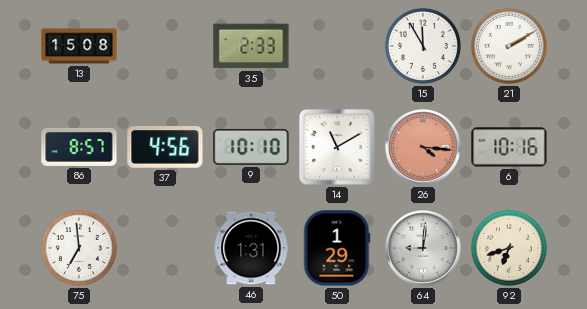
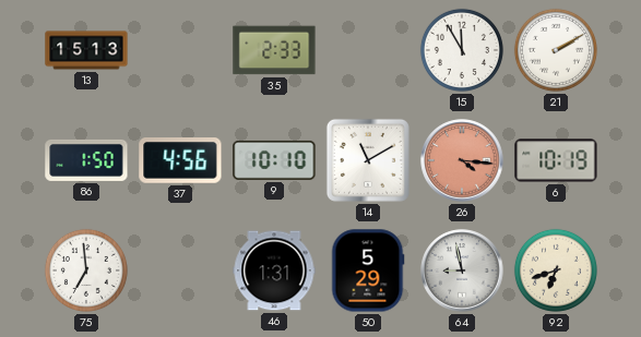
13: 15:08 -> 15:13
86: 8:57 -> 1:50
6: 10:16 -> 10:19
50: 1:29 -> 5:29
64: 9:01 -> 8:58
